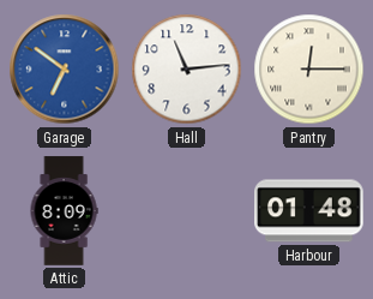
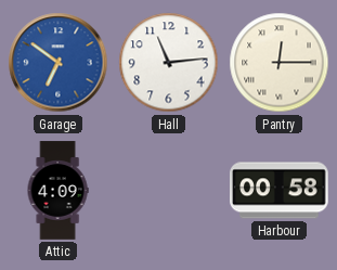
Attic: 8:09 -> 4:09
Harbour: 01:48 -> 00:58
